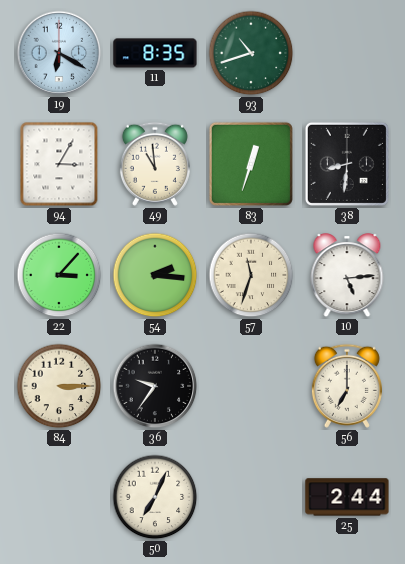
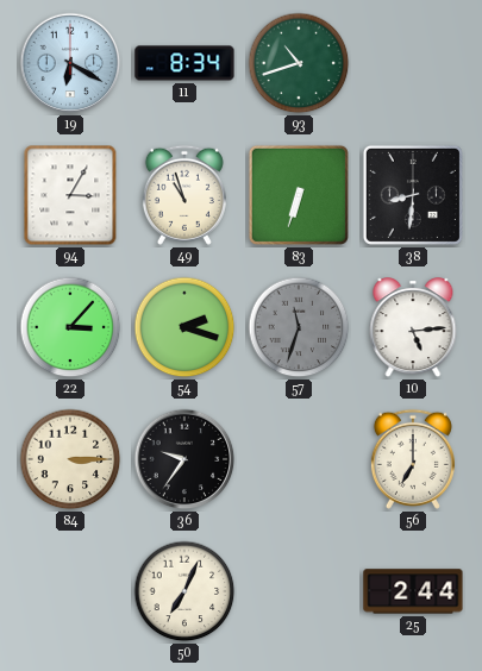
11: 8:35 -> 8:34
49: 10:59 -> 10:57
83: 12:33 -> 6:33
54: 2:16 -> 2:18
57 dial: cream -> grey
